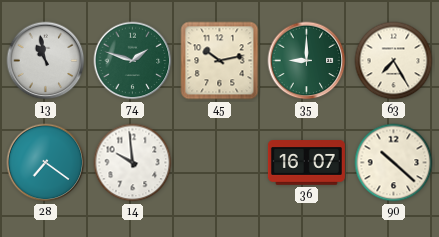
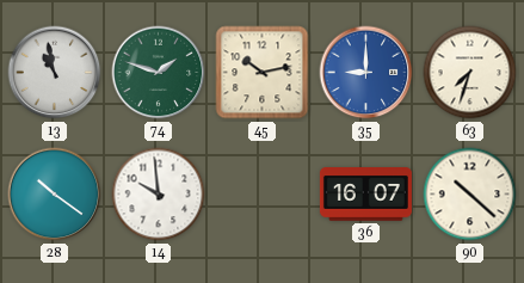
35 dial: green -> blue
63: 7:25 -> 7:33
28: 7:21 -> 10:21
